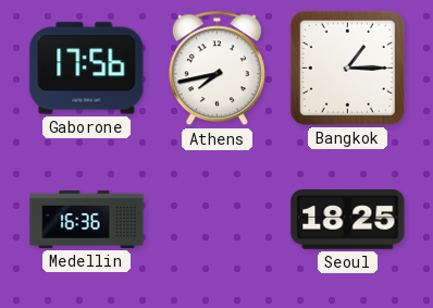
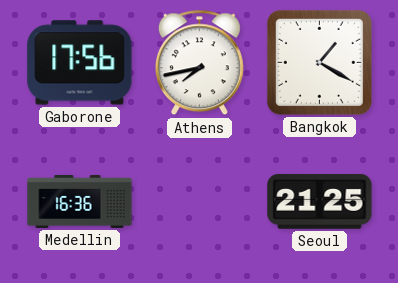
Bangkok: 1:15 -> 1:20
Seoul: 18:25 -> 21:25
